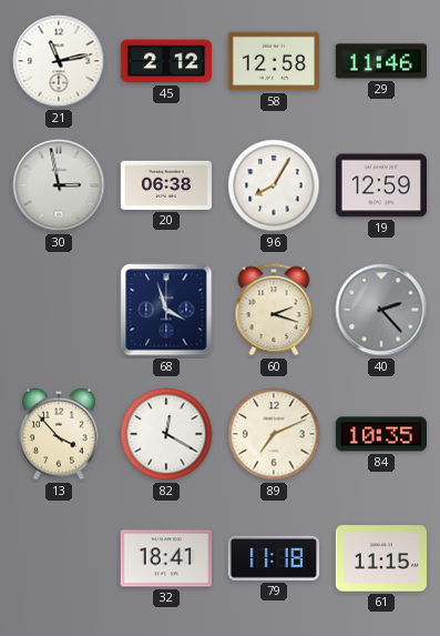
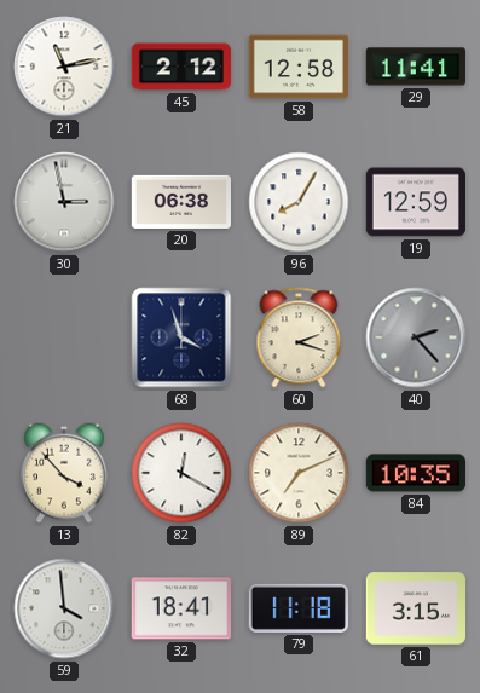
29: 11:46 -> 11:41
59: none -> 3:59
61: 11:15 -> 3:15
